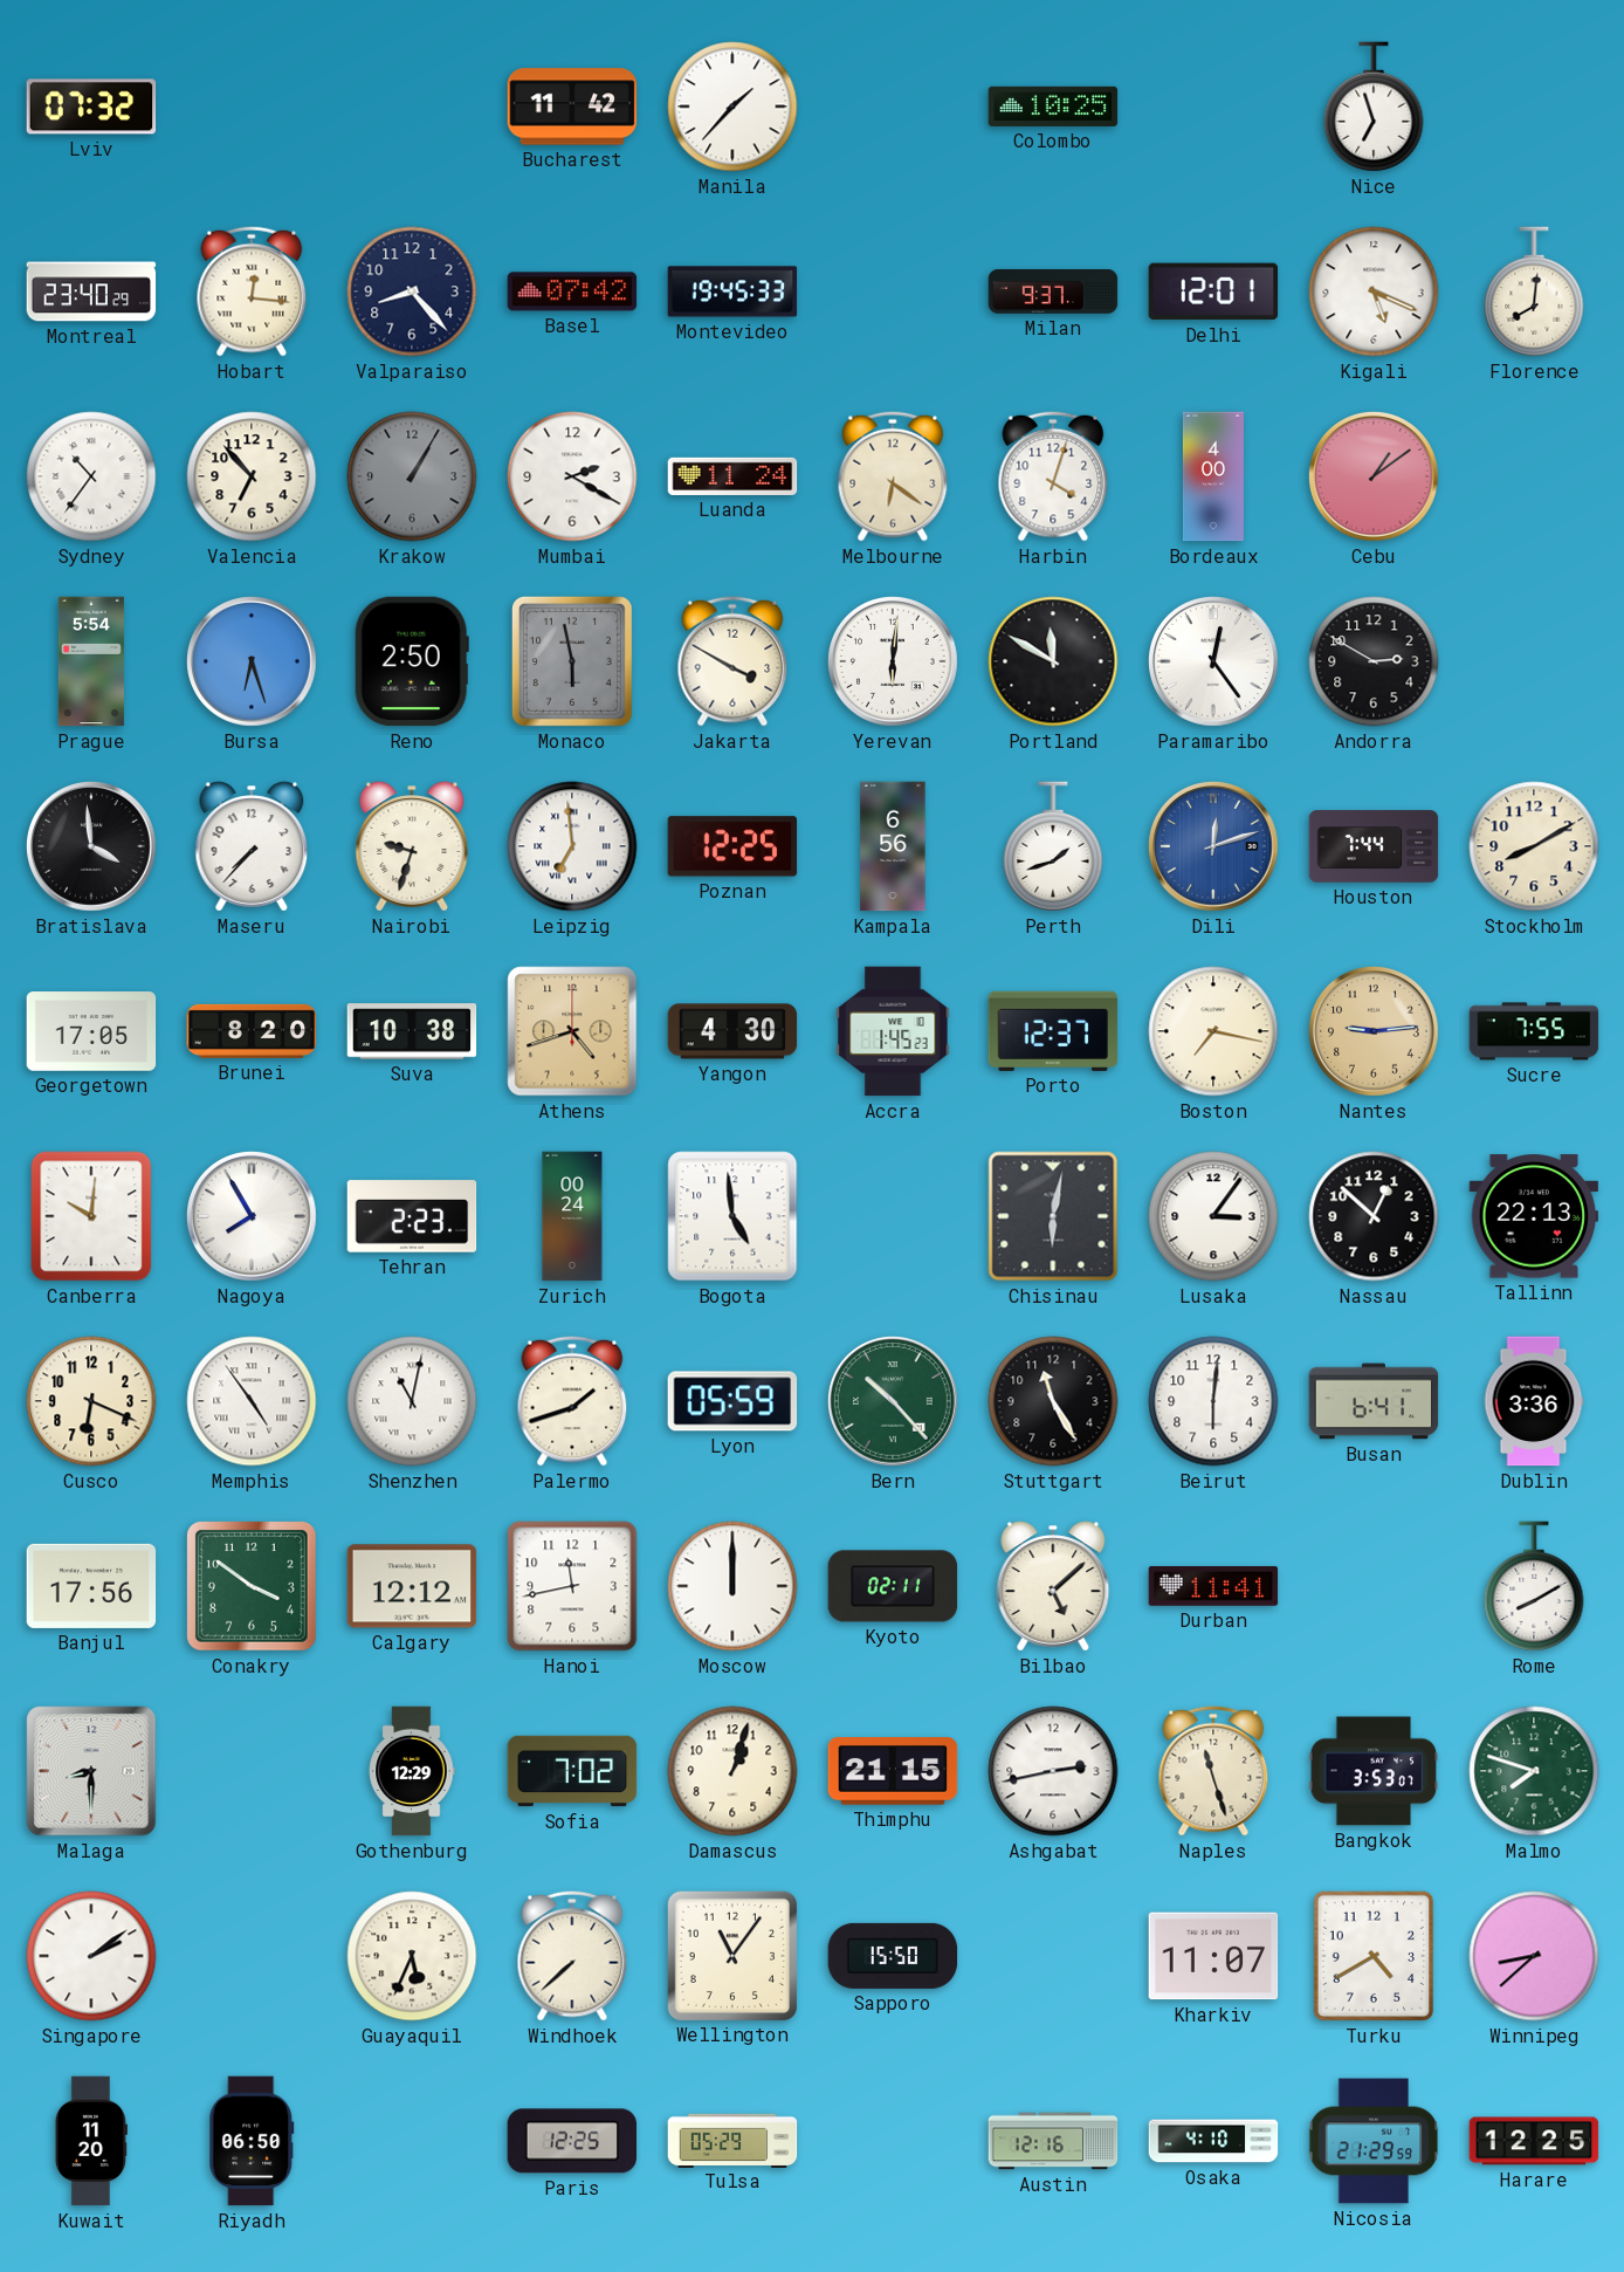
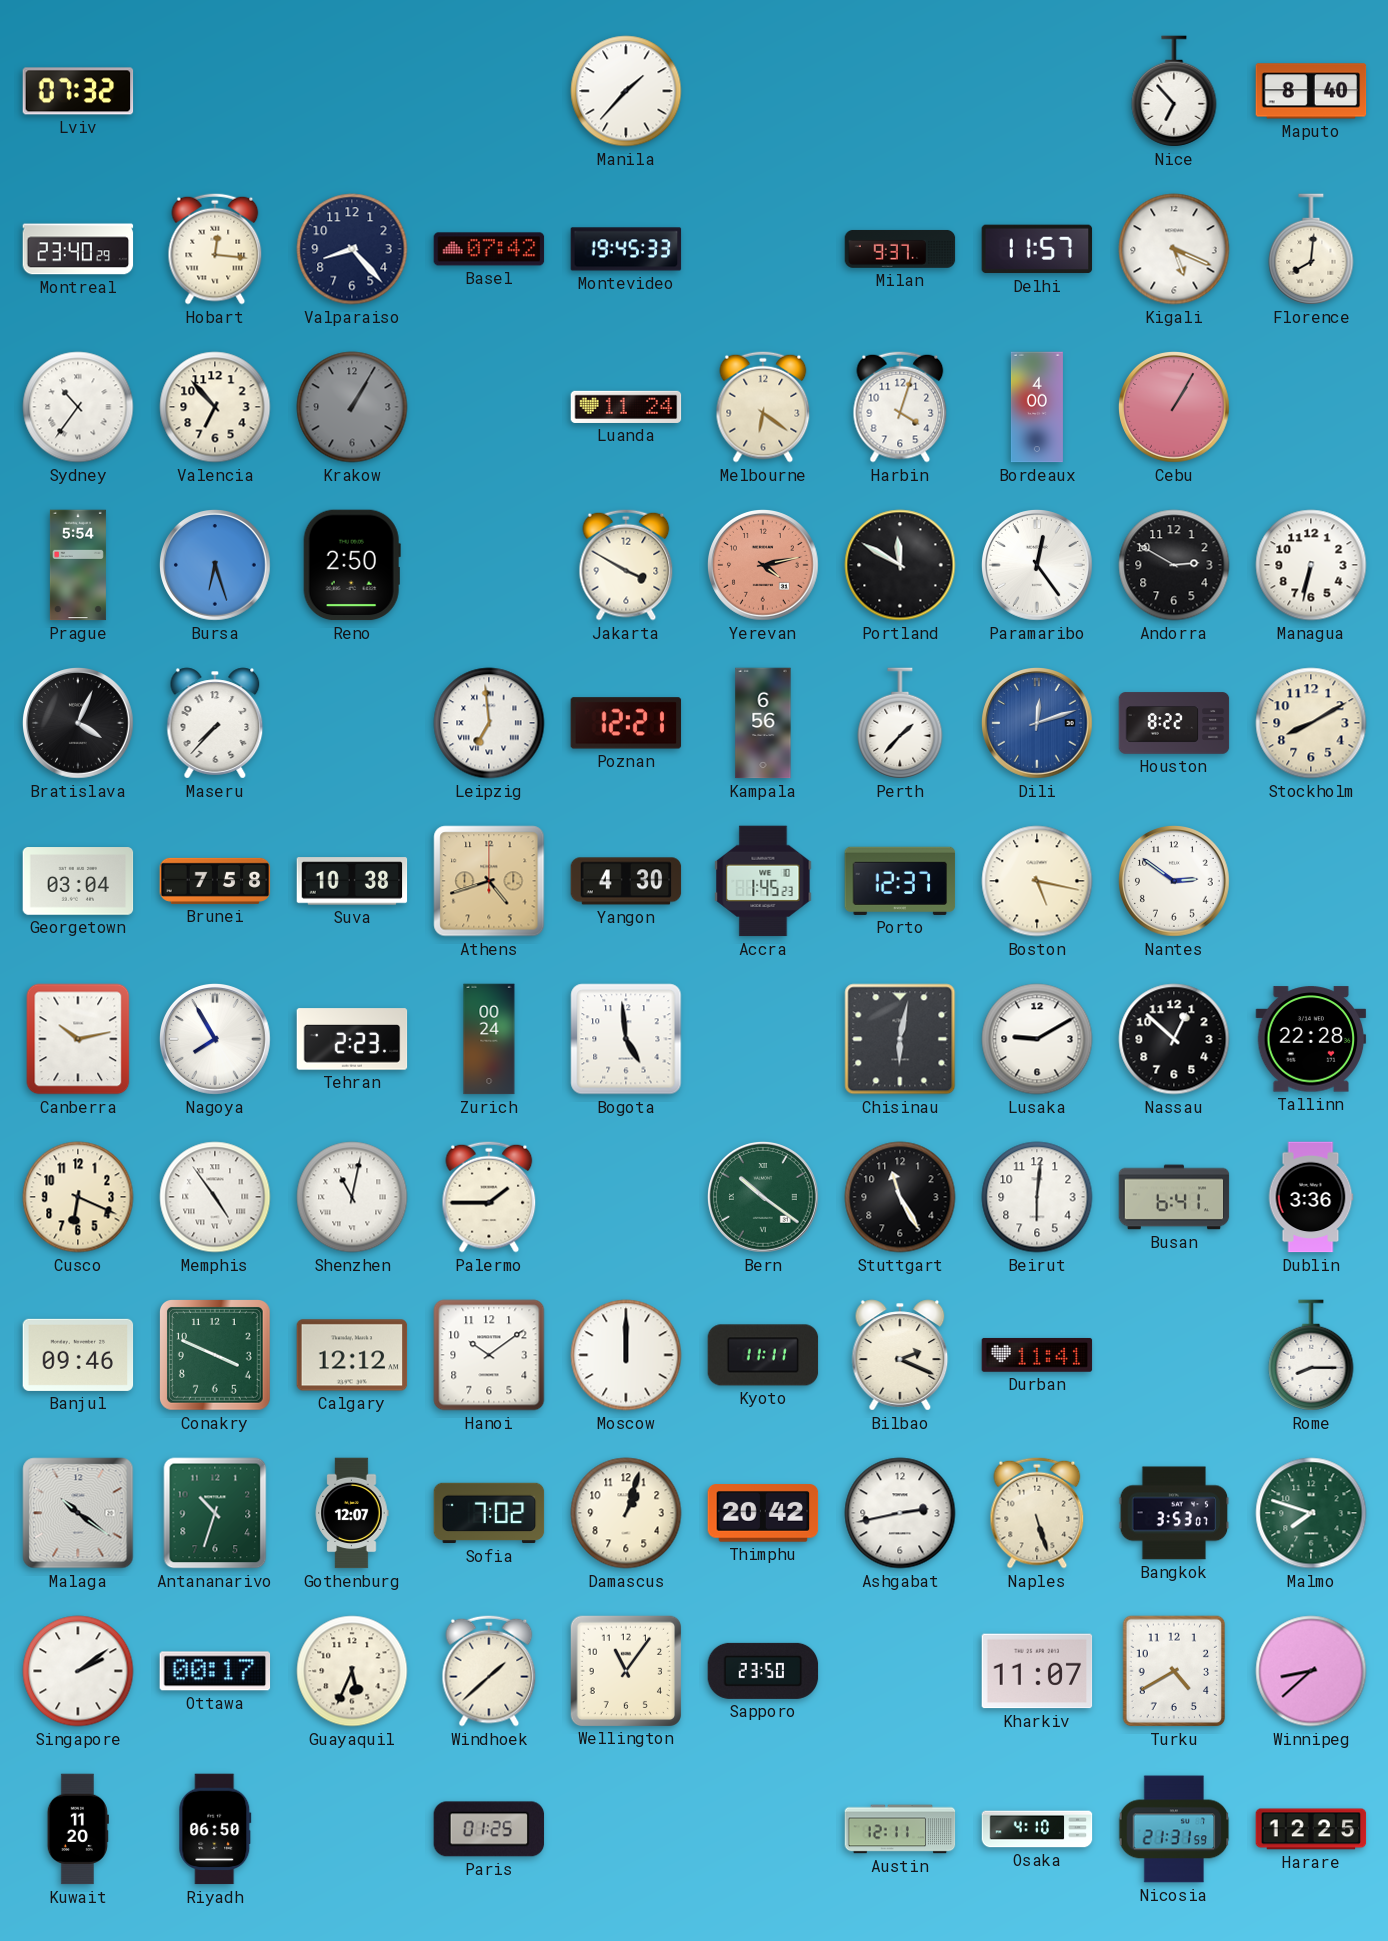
Bucharest: 11:42 -> none
Colombo: 10:25 -> none
Nice: 6:57 -> 6:53
Maputo: none -> 8:40
Delhi: 12:01 -> 11:57
Mumbai: 2:20 -> none
Cebu: 1:09 -> 1:05
Monaco: 5:58 -> none
Yerevan: 6:01 -> 4:13
Yerevan dial: white -> salmon
Managua: none -> 6:32
Bratislava: 3:59 -> 4:04
Nairobi: 9:33 -> none
Poznan: 12:25 -> 12:21
Perth: 1:42 -> 1:37
Houston: 7:44 -> 8:22
Georgetown: 17:05 -> 03:04
Brunei: 8:20 -> 7:58
Boston: 7:17 -> 5:17
Nantes: 9:14 -> 2:51
Nantes dial: champagne -> white
Sucre: 7:55 -> none
Canberra: 10:01 -> 10:13
Lusaka: 3:06 -> 9:10
Tallinn: 22:13 -> 22:28
Palermo: 1:42 -> 1:45
Lyon: 05:59 -> none
Bern: 10:23 -> 10:21
Banjul: 17:56 -> 09:46
Conakry: 3:51 -> 3:49
Hanoi: 11:43 -> 10:09
Kyoto: 02:11 -> 11:11
Bilbao: 5:08 -> 2:19
Rome: 8:10 -> 8:15
Malaga: 8:30 -> 10:21
Antananarivo: none -> 10:33
Gothenburg: 12:29 -> 12:07
Thimphu: 21:15 -> 20:42
Naples: 11:27 -> 5:27
Ottawa: none -> 00:17
Windhoek: 7:38 -> 1:38
Sapporo: 15:50 -> 23:50
Paris: 12:25 -> 01:25
Tulsa: 05:29 -> none
Austin: 12:16 -> 12:11
Nicosia: 21:29 -> 21:31
